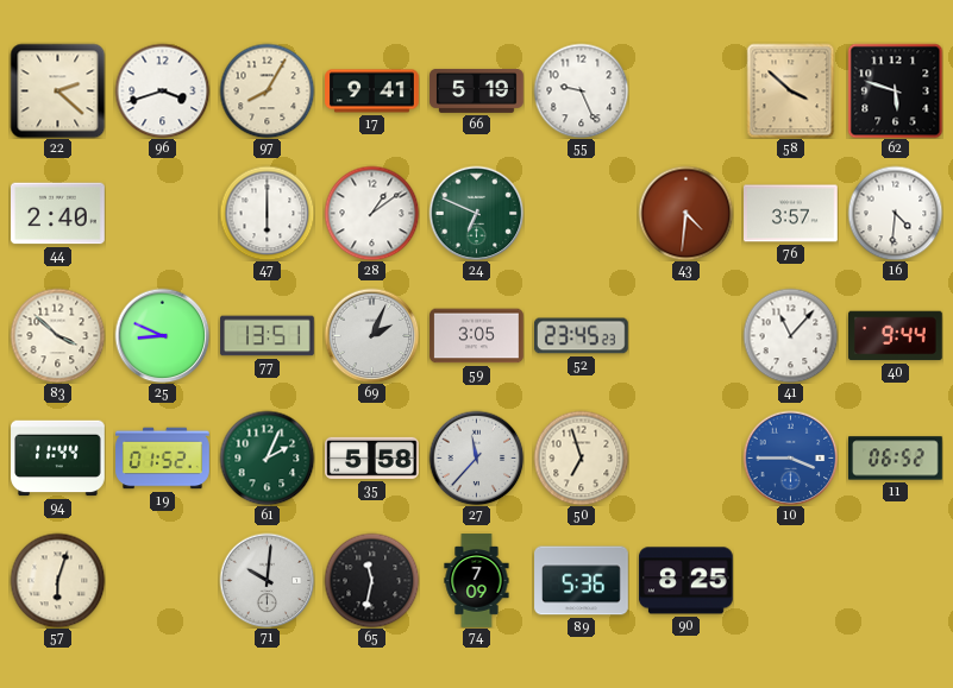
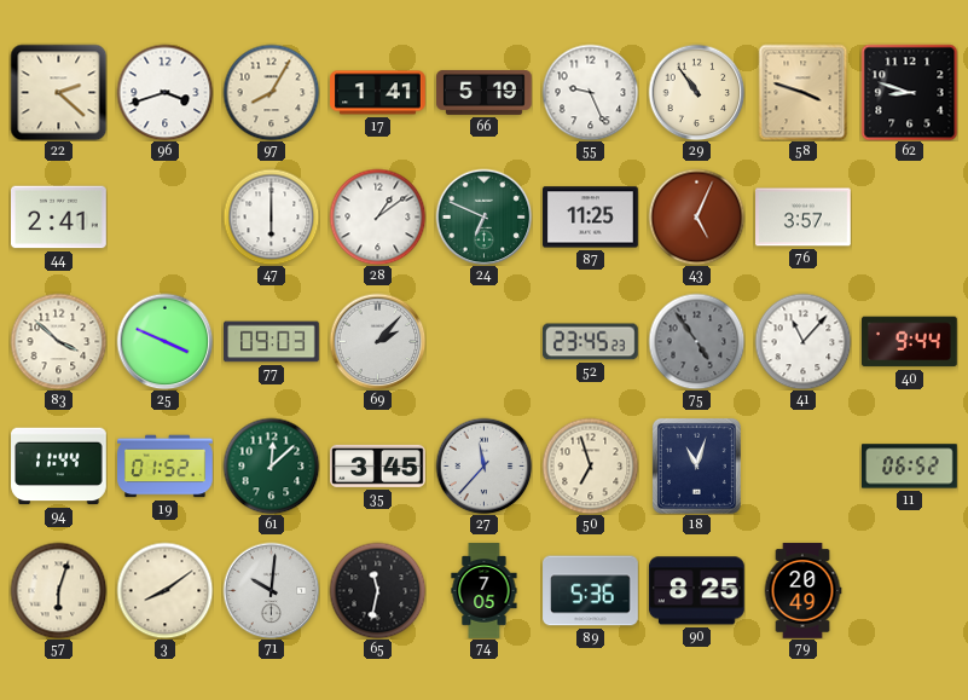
17: 9:41 -> 1:41
29: none -> 10:54
58: 3:52 -> 3:48
62: 5:48 -> 8:48
44: 2:40 -> 2:41
87: none -> 11:25
43: 4:31 -> 5:04
16: 4:31 -> none
25: 8:49 -> 3:49
77: 13:51 -> 09:03
69: 2:04 -> 2:07
59: 3:05 -> none
75: none -> 4:54
61: 2:04 -> 12:08
35: 5:58 -> 3:45
18: none -> 11:03
10: 3:45 -> none
3: none -> 8:09
74: 7:09 -> 7:05
79: none -> 20:49
